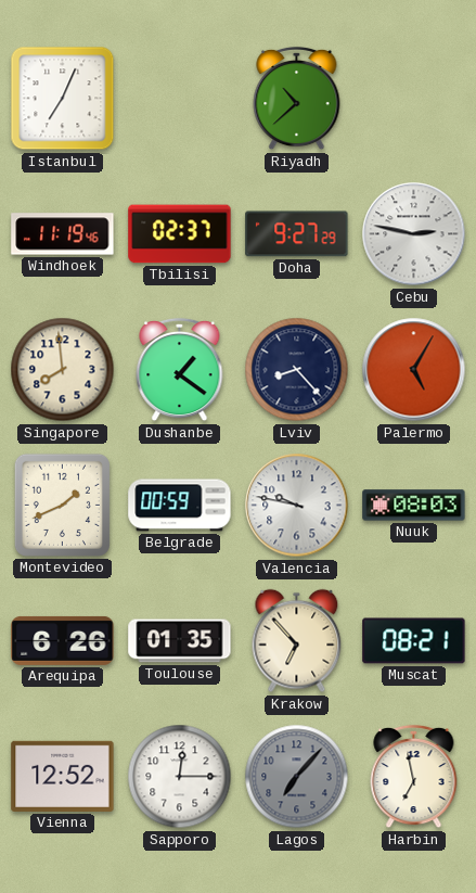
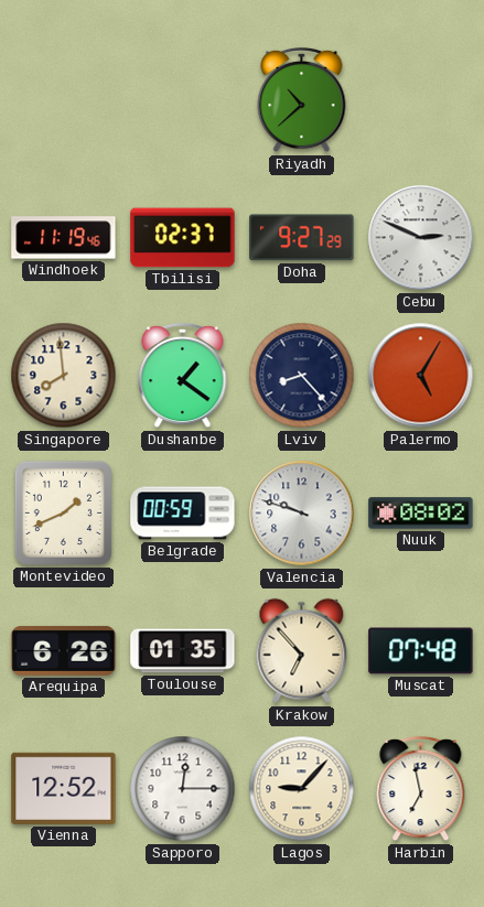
Istanbul: 7:04 -> none
Cebu: 2:47 -> 2:49
Valencia: 9:47 -> 9:48
Nuuk: 08:03 -> 08:02
Muscat: 08:21 -> 07:48
Lagos: 7:07 -> 9:07
Lagos dial: grey -> cream
